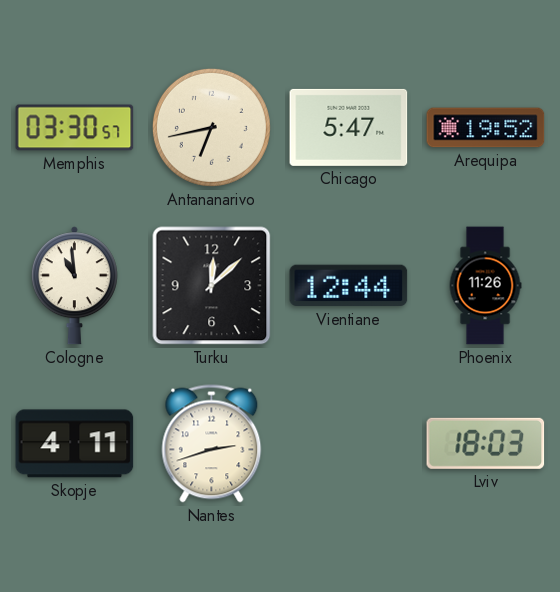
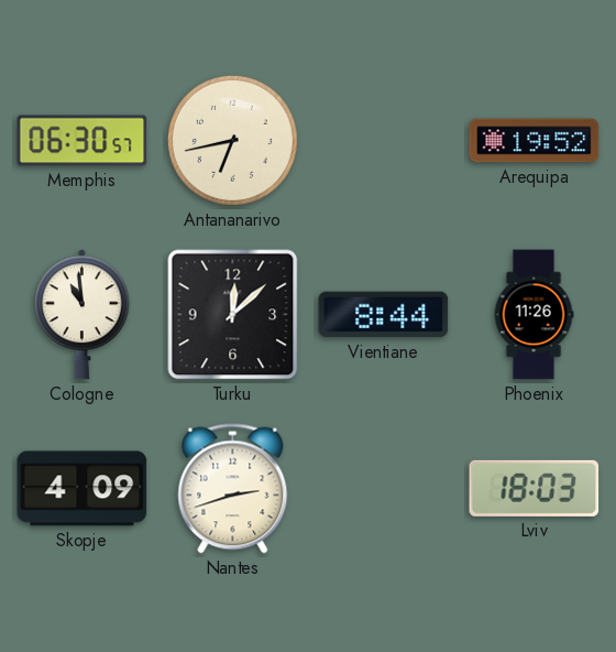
Memphis: 03:30 -> 06:30
Chicago: 5:47 -> none
Vientiane: 12:44 -> 8:44
Skopje: 4:11 -> 4:09
